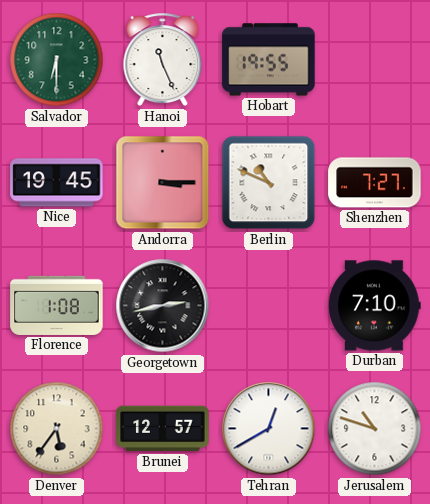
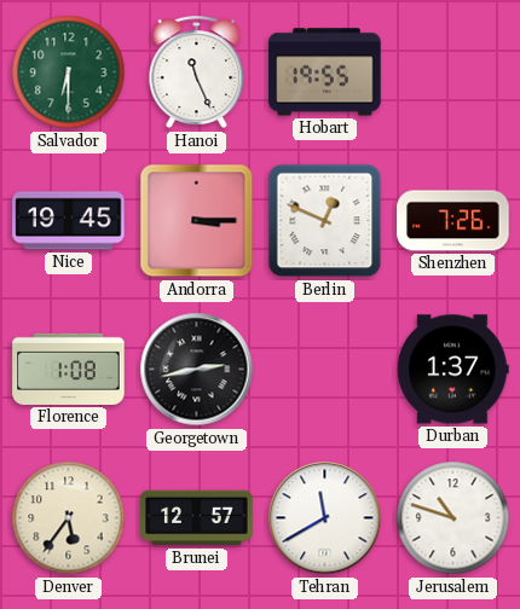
Berlin: 10:49 -> 12:49
Shenzhen: 7:27 -> 7:26
Durban: 7:10 -> 1:37
Tehran: 12:40 -> 11:40
